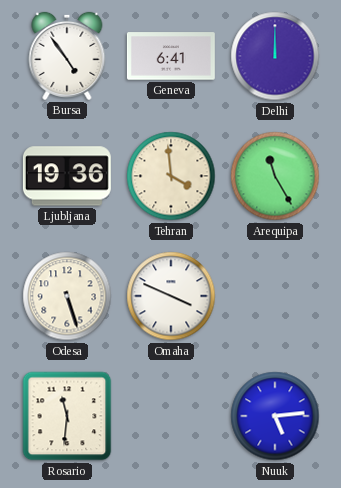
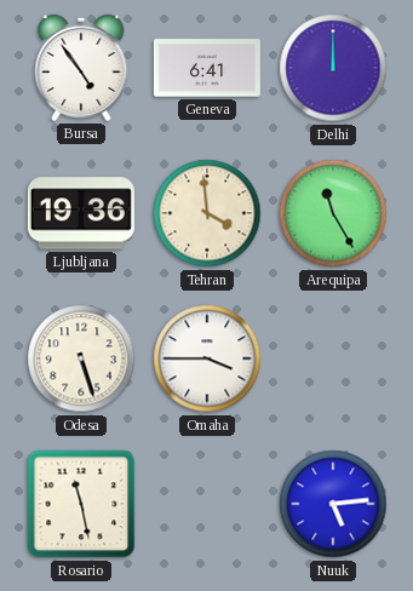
Omaha: 3:49 -> 3:45
Rosario: 11:31 -> 11:28
